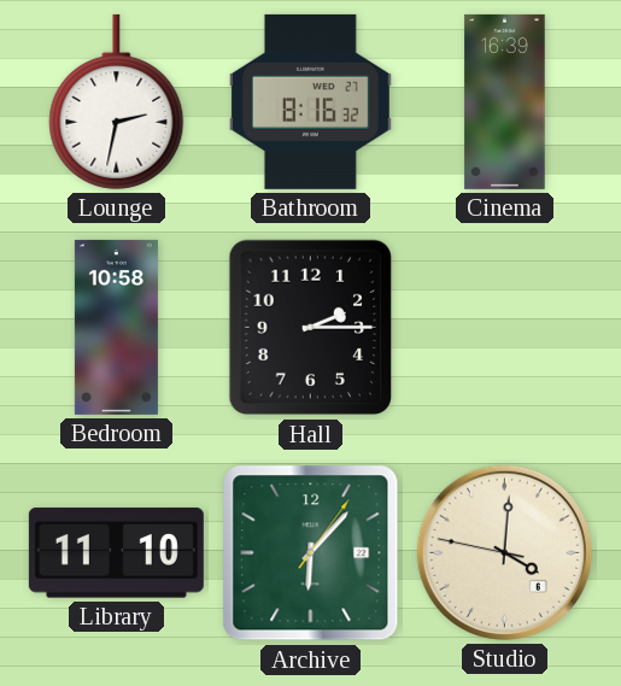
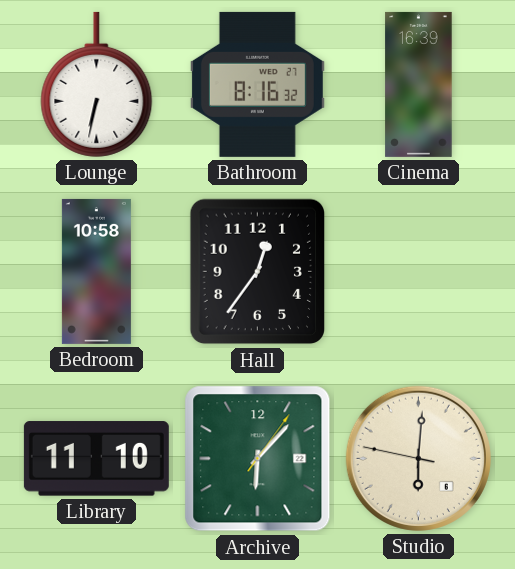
Lounge: 2:32 -> 6:32
Hall: 2:15 -> 12:36
Studio: 4:00 -> 6:00
